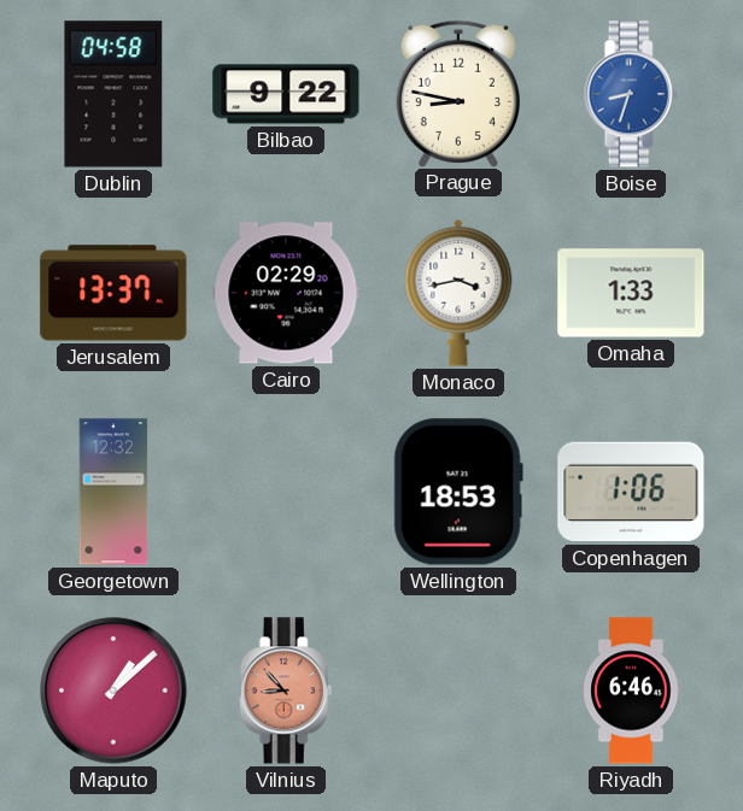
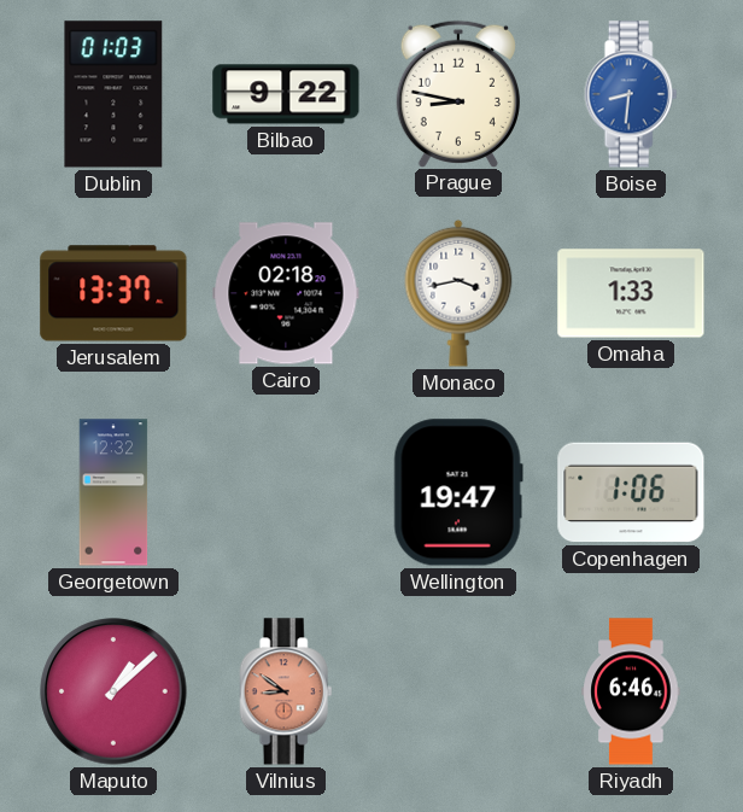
Dublin: 04:58 -> 01:03
Boise: 8:33 -> 8:31
Cairo: 02:29 -> 02:18
Wellington: 18:53 -> 19:47
Vilnius: 8:53 -> 8:51
